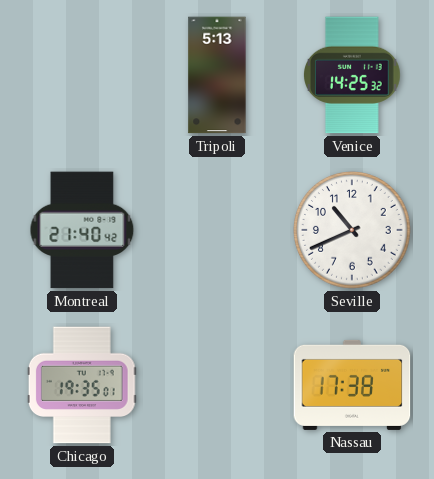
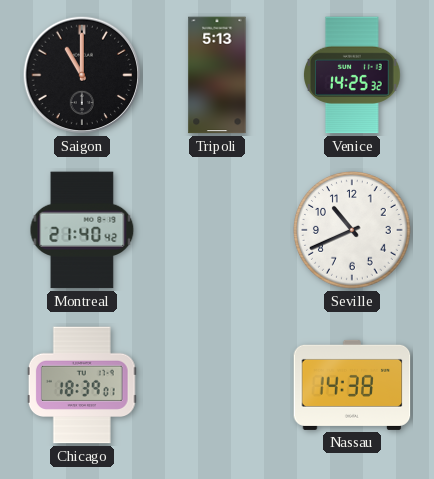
Saigon: none -> 11:00
Chicago: 19:35 -> 18:39
Nassau: 17:38 -> 14:38
